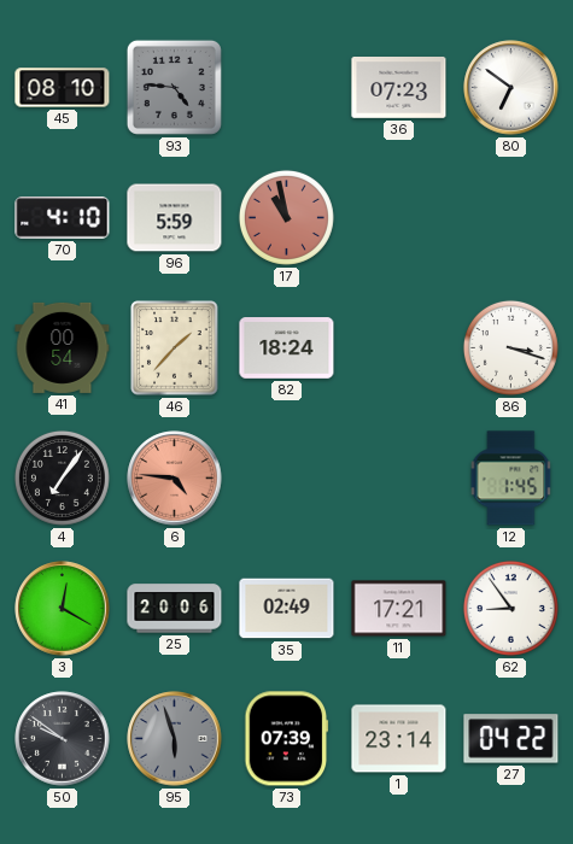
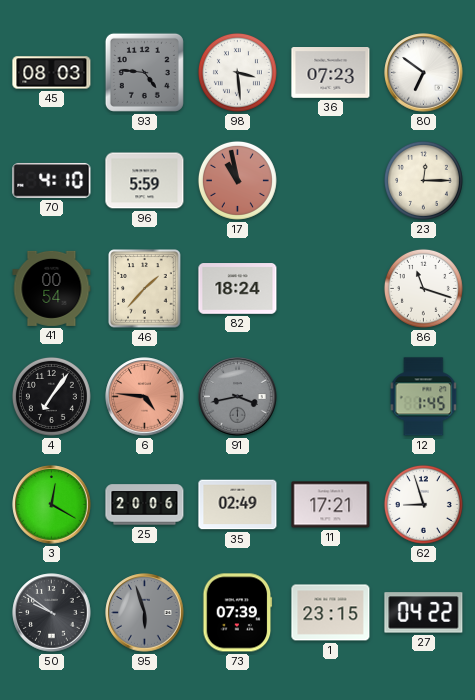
45: 08:10 -> 08:03
98: none -> 3:29
23: none -> 12:15
86: 3:18 -> 11:18
91: none -> 3:43
62: 8:54 -> 8:57
1: 23:14 -> 23:15
